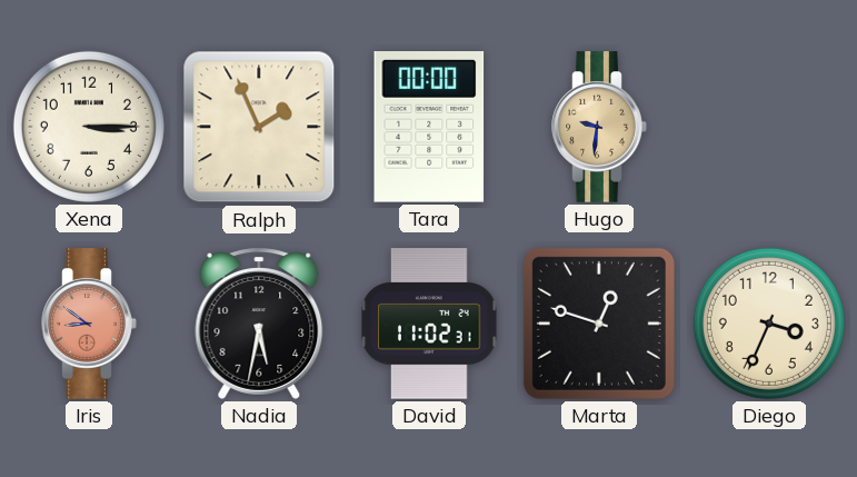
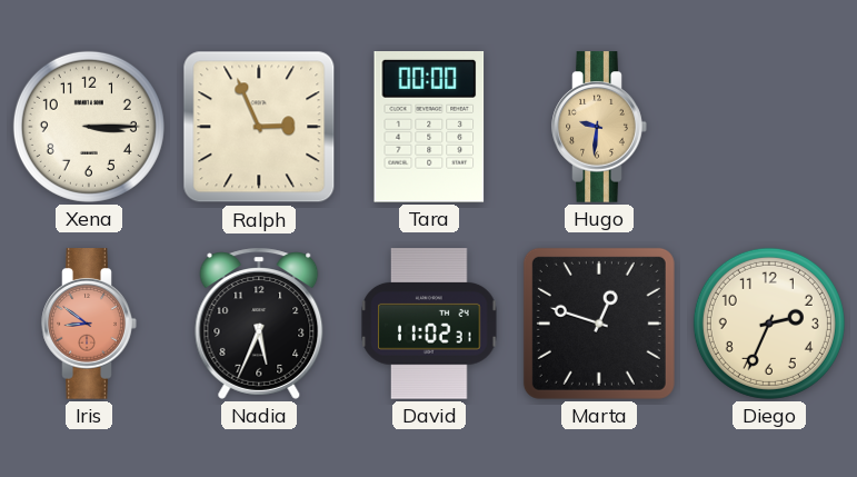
Ralph: 1:56 -> 2:56
Nadia: 5:32 -> 5:34
Diego: 3:34 -> 2:34
